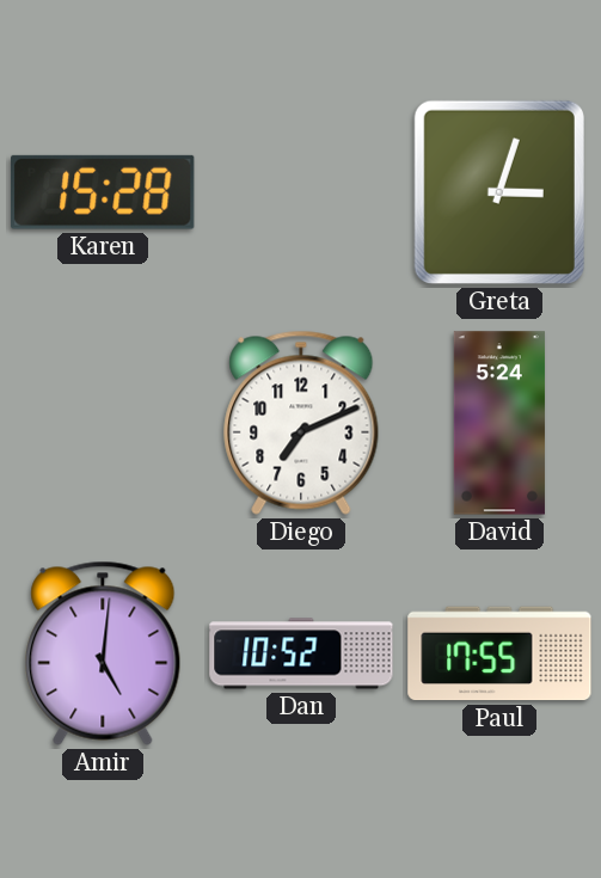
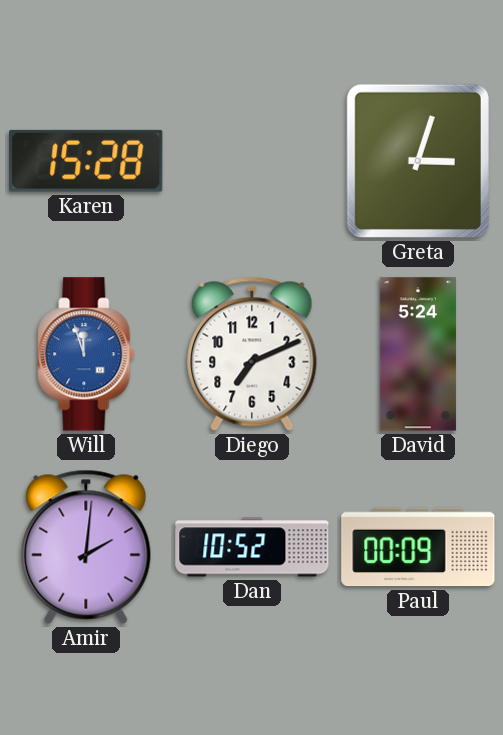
Will: none -> 11:57
Amir: 5:01 -> 2:01
Paul: 17:55 -> 00:09
